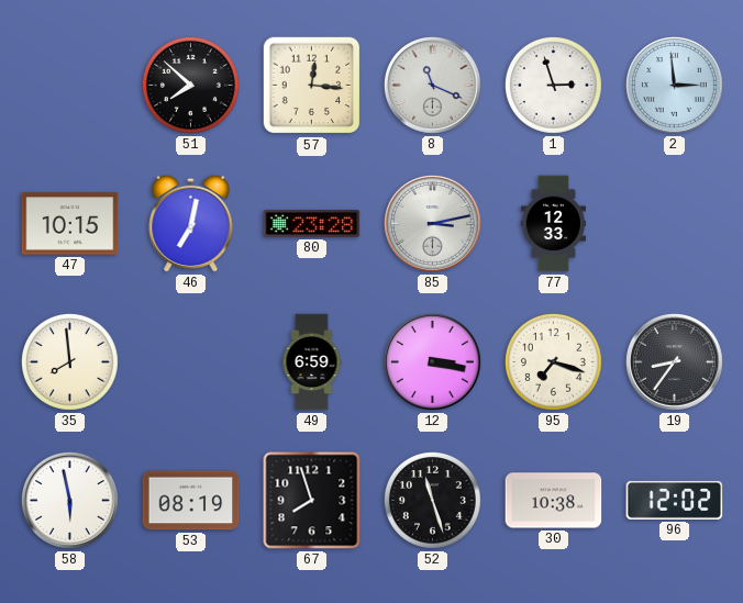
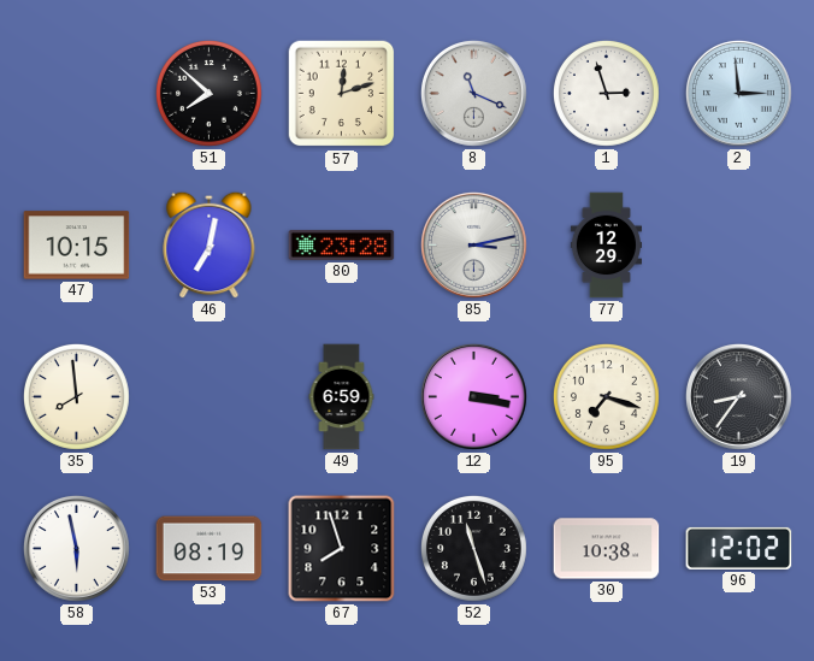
57: 12:16 -> 12:12
77: 12:33 -> 12:29
